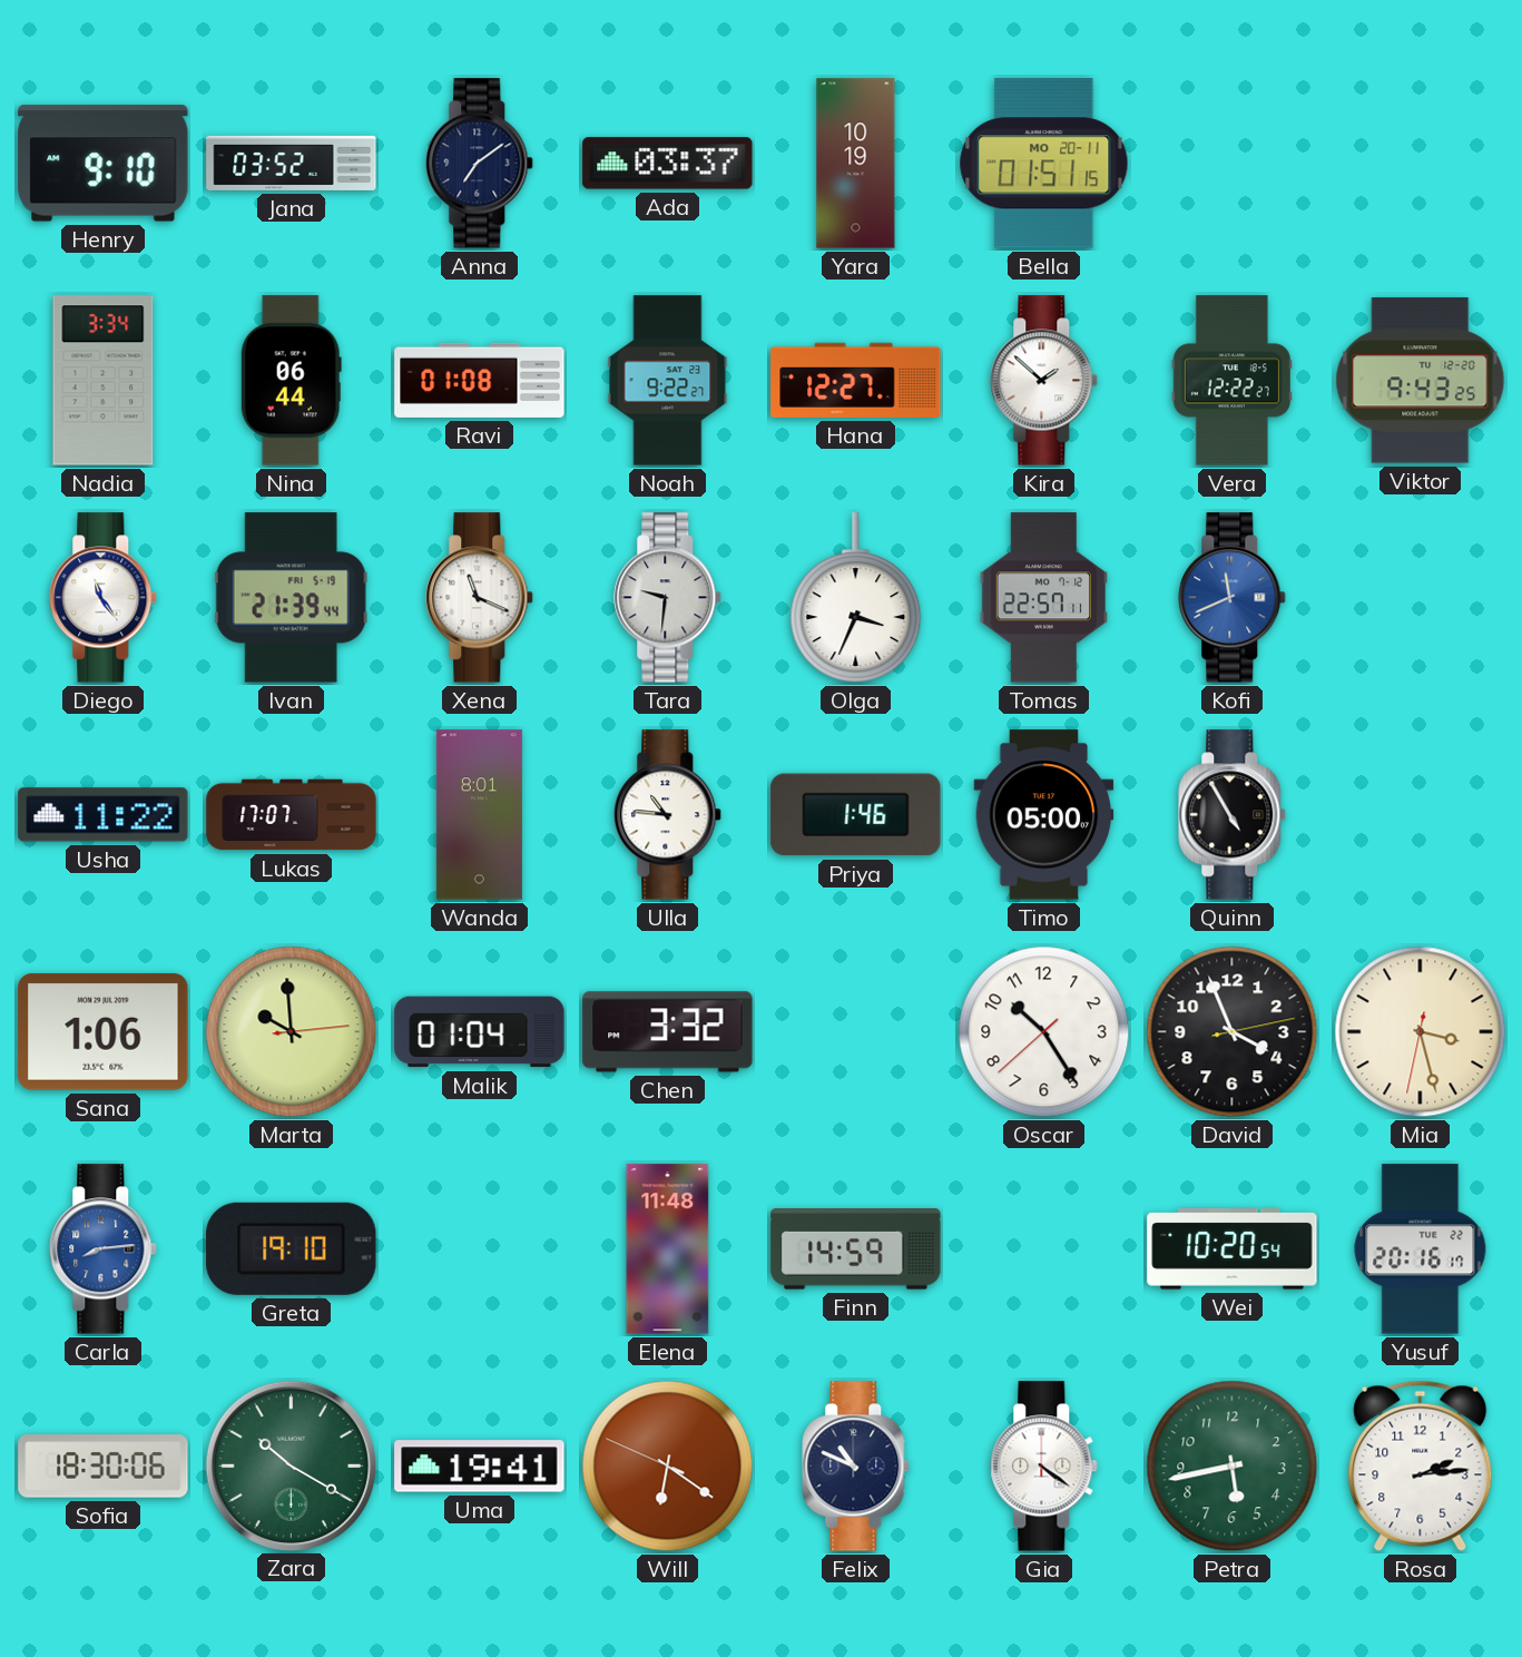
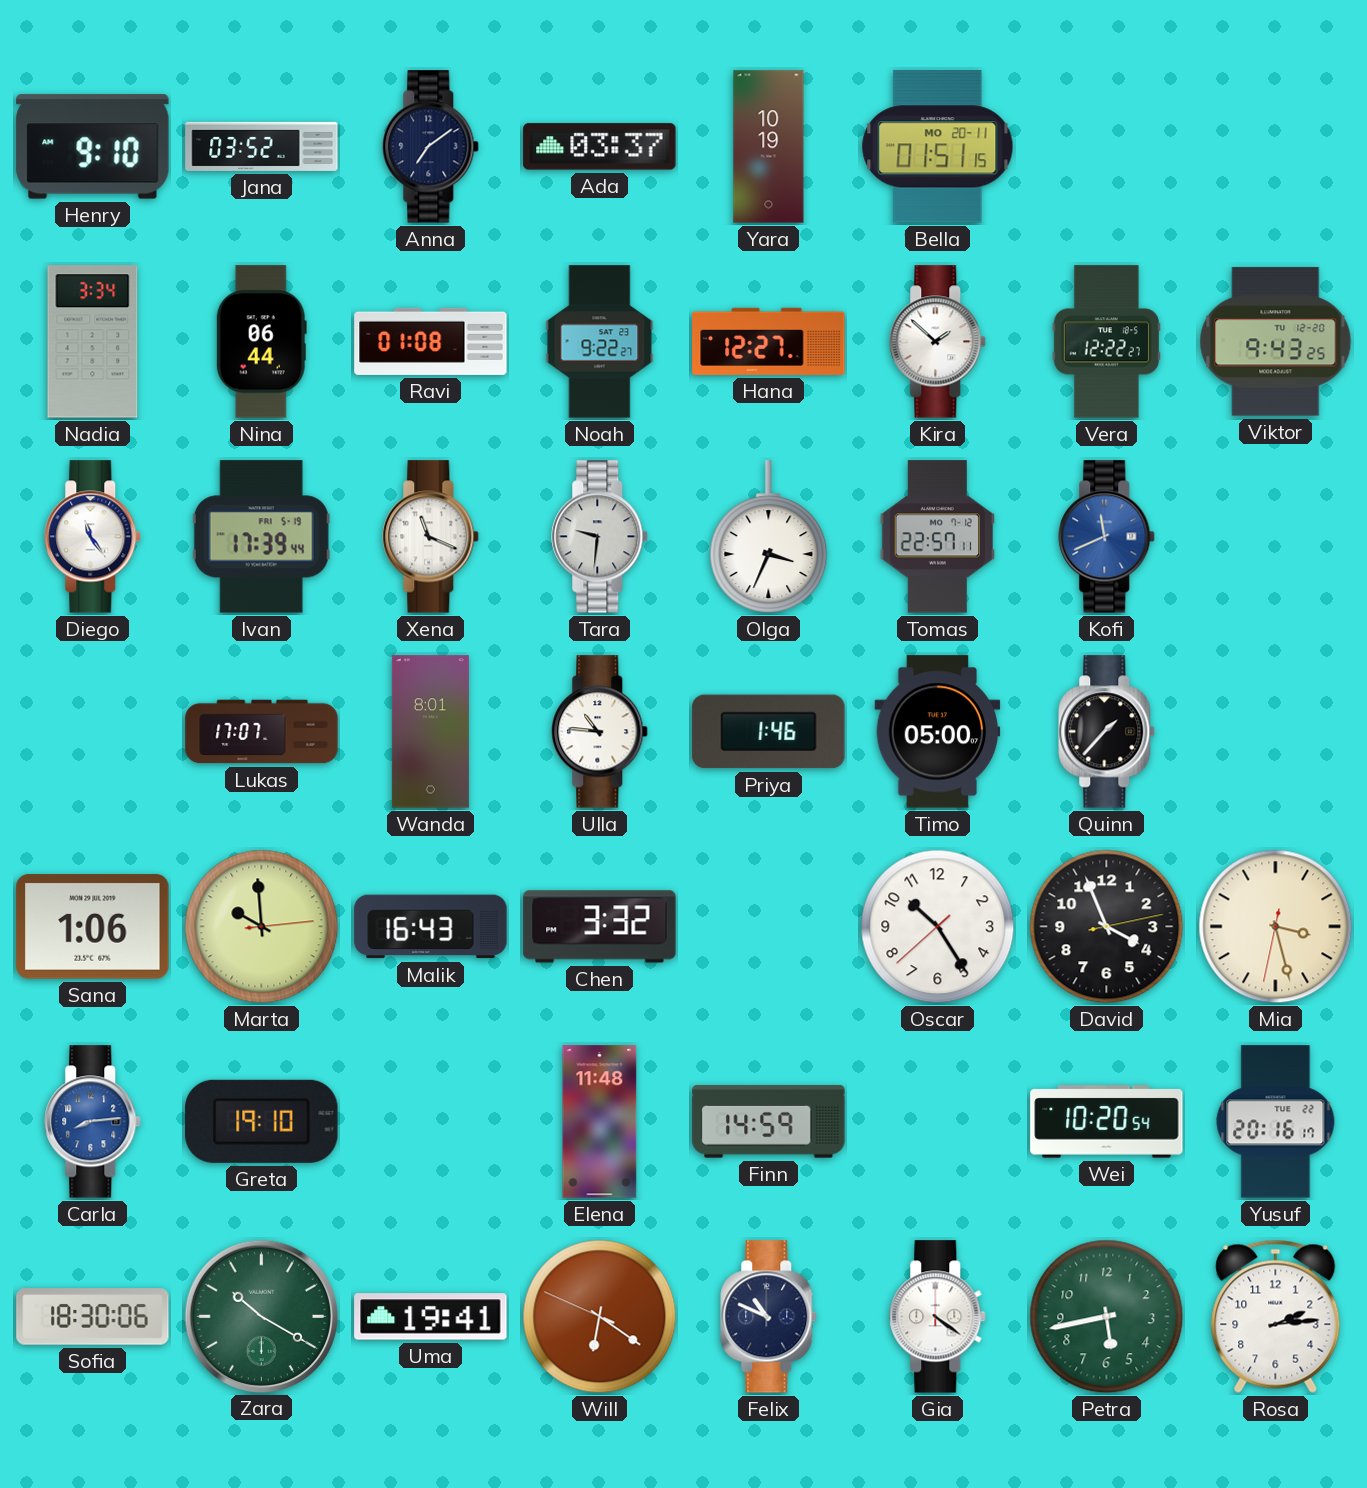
Ivan: 21:39 -> 17:39
Usha: 11:22 -> none
Quinn: 4:55 -> 1:37
Malik: 01:04 -> 16:43
